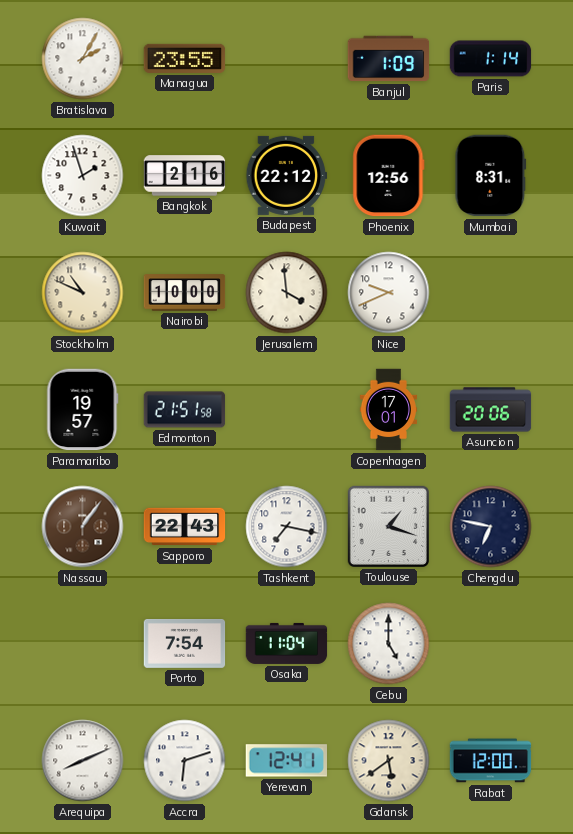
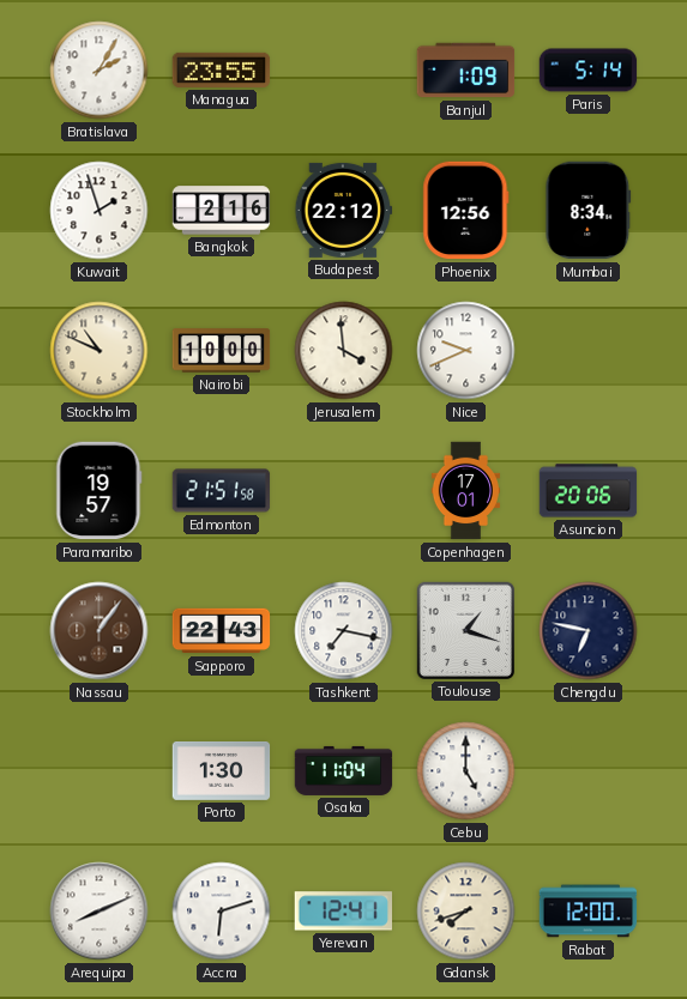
Paris: 1:14 -> 5:14
Mumbai: 8:31 -> 8:34
Porto: 7:54 -> 1:30
Gdansk: 5:39 -> 7:42
